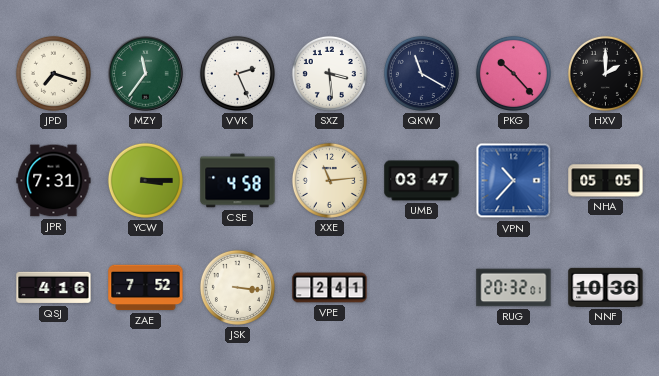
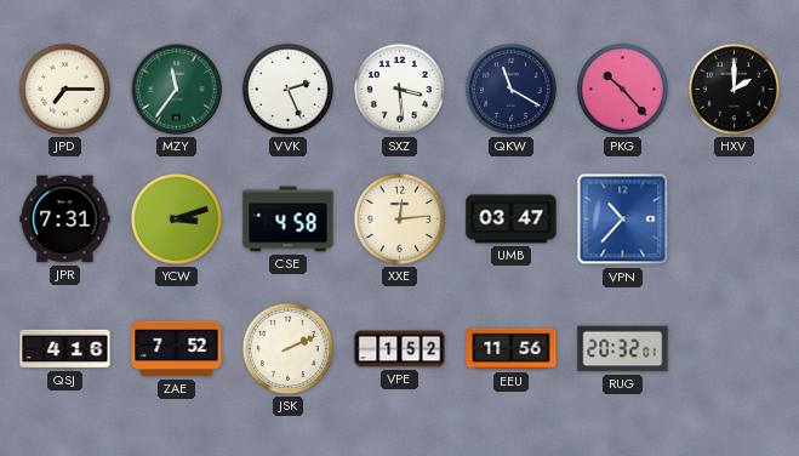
JPD: 7:18 -> 7:15
YCW: 3:15 -> 3:12
XXE: 11:14 -> 12:14
NHA: 05:05 -> none
JSK: 3:16 -> 2:11
VPE: 2:41 -> 1:52
EEU: none -> 11:56
NNF: 10:36 -> none
